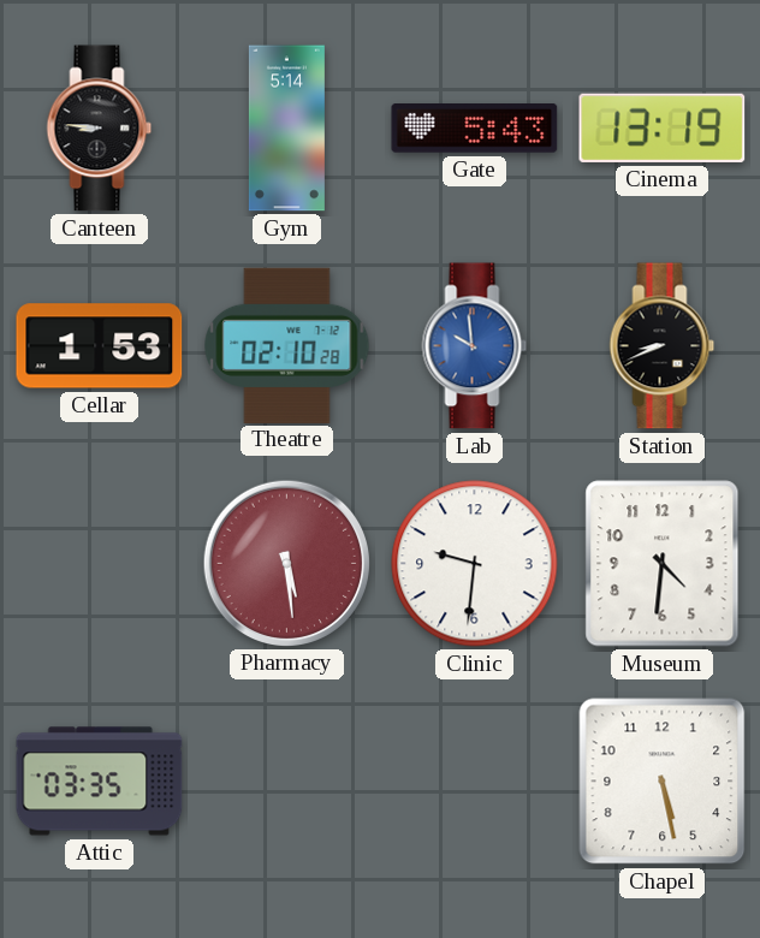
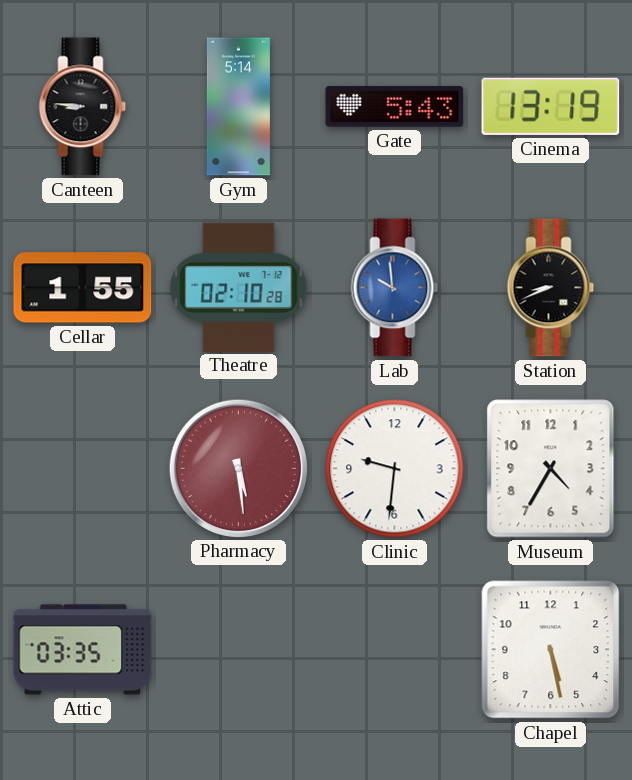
Cellar: 1:53 -> 1:55
Museum: 4:31 -> 4:35
